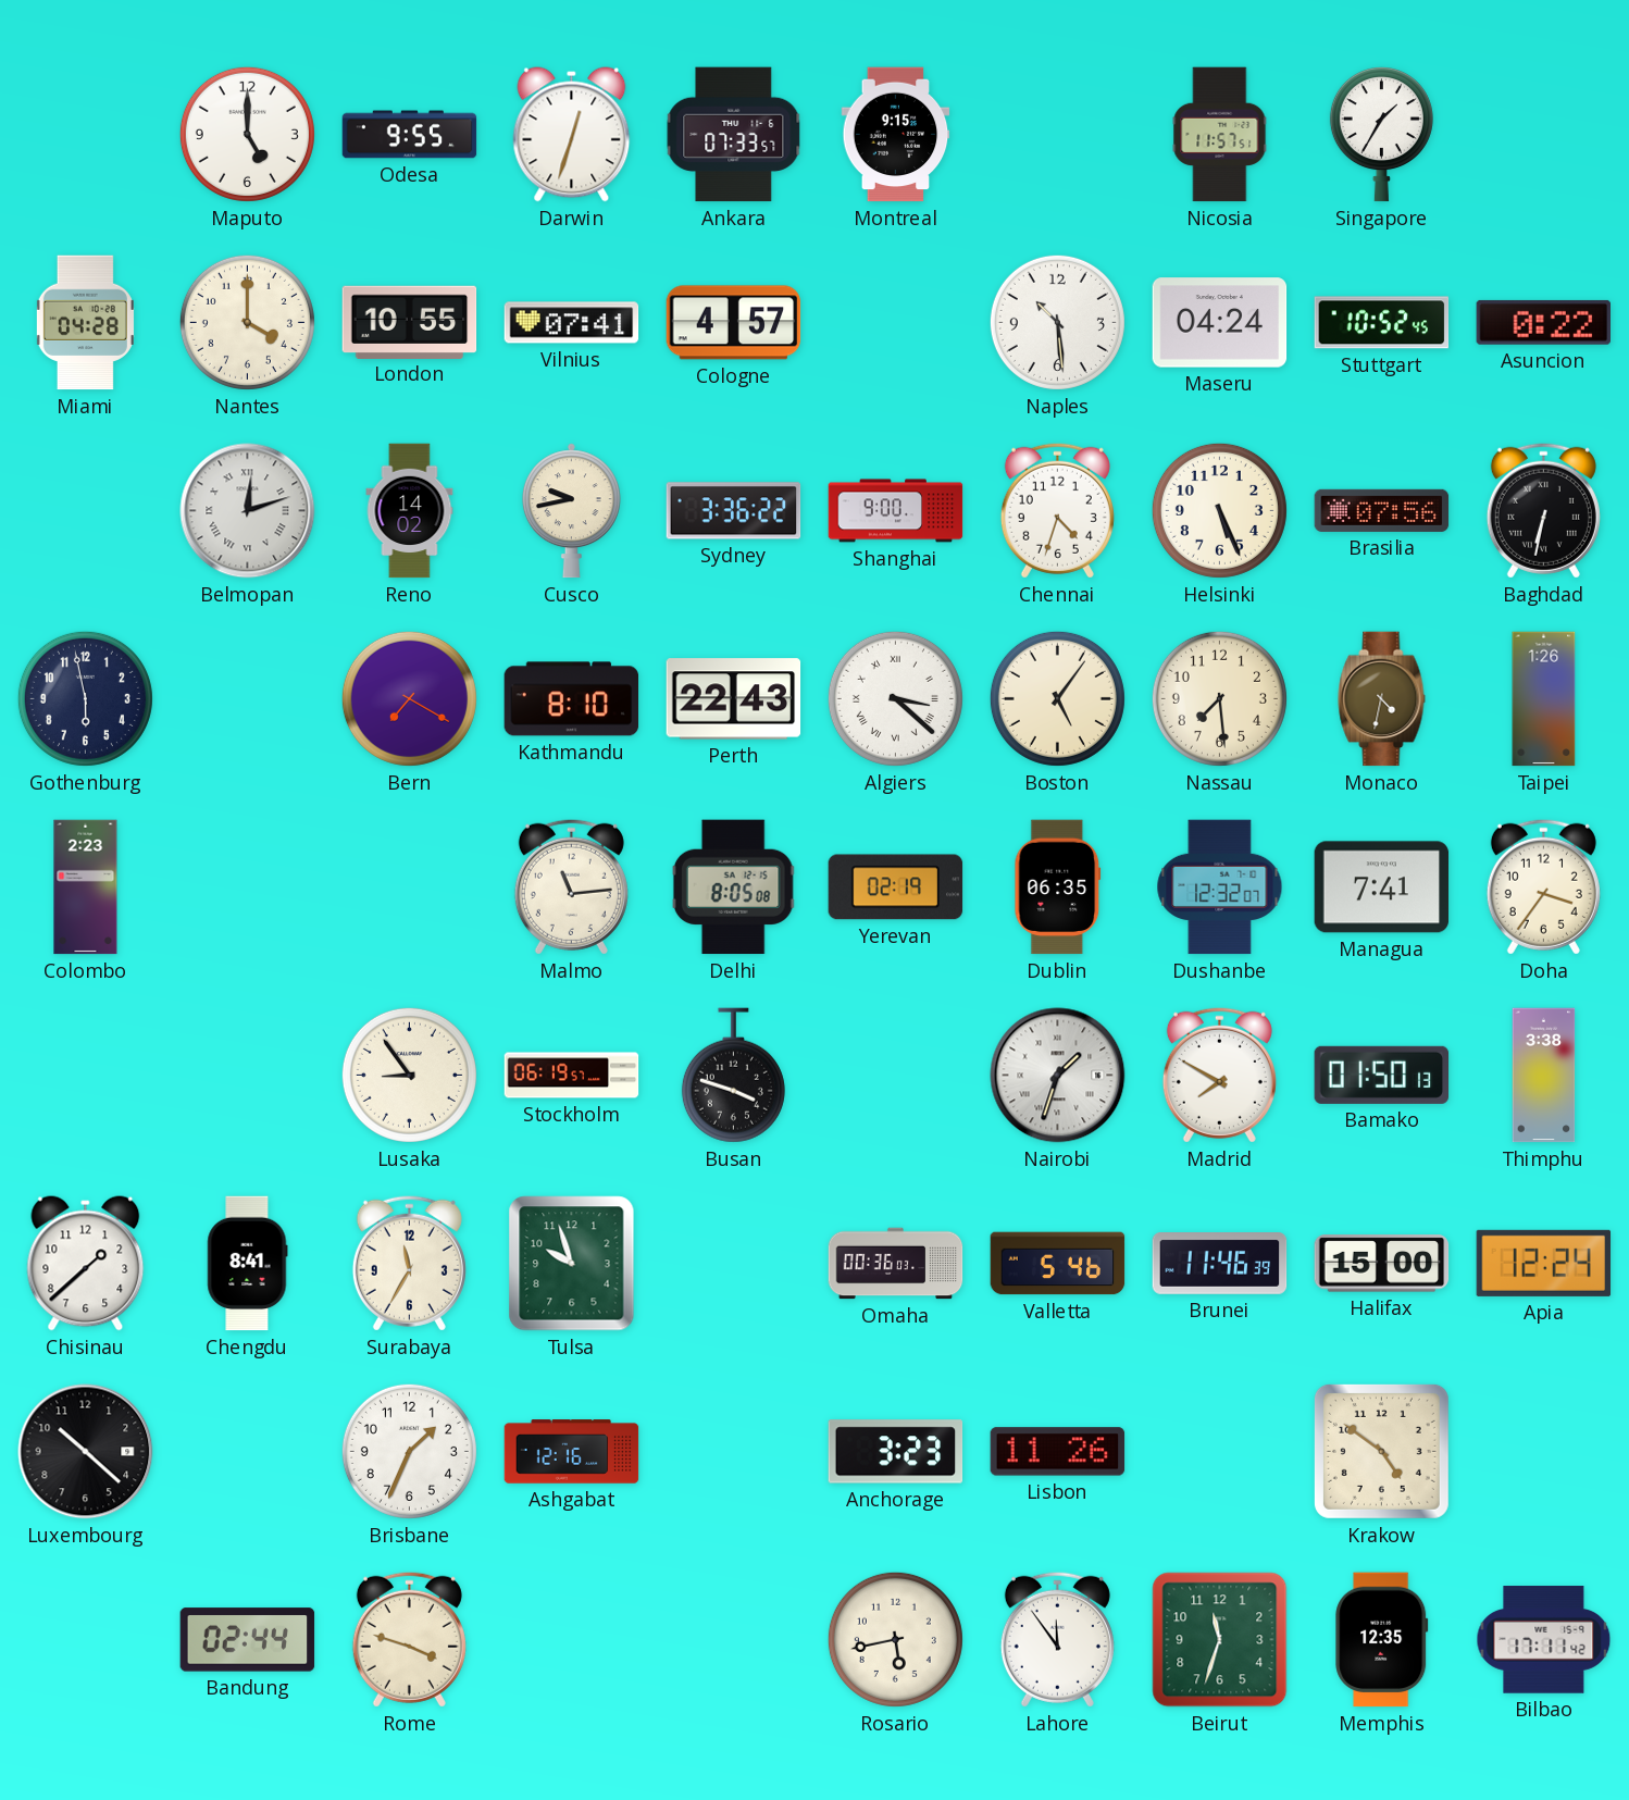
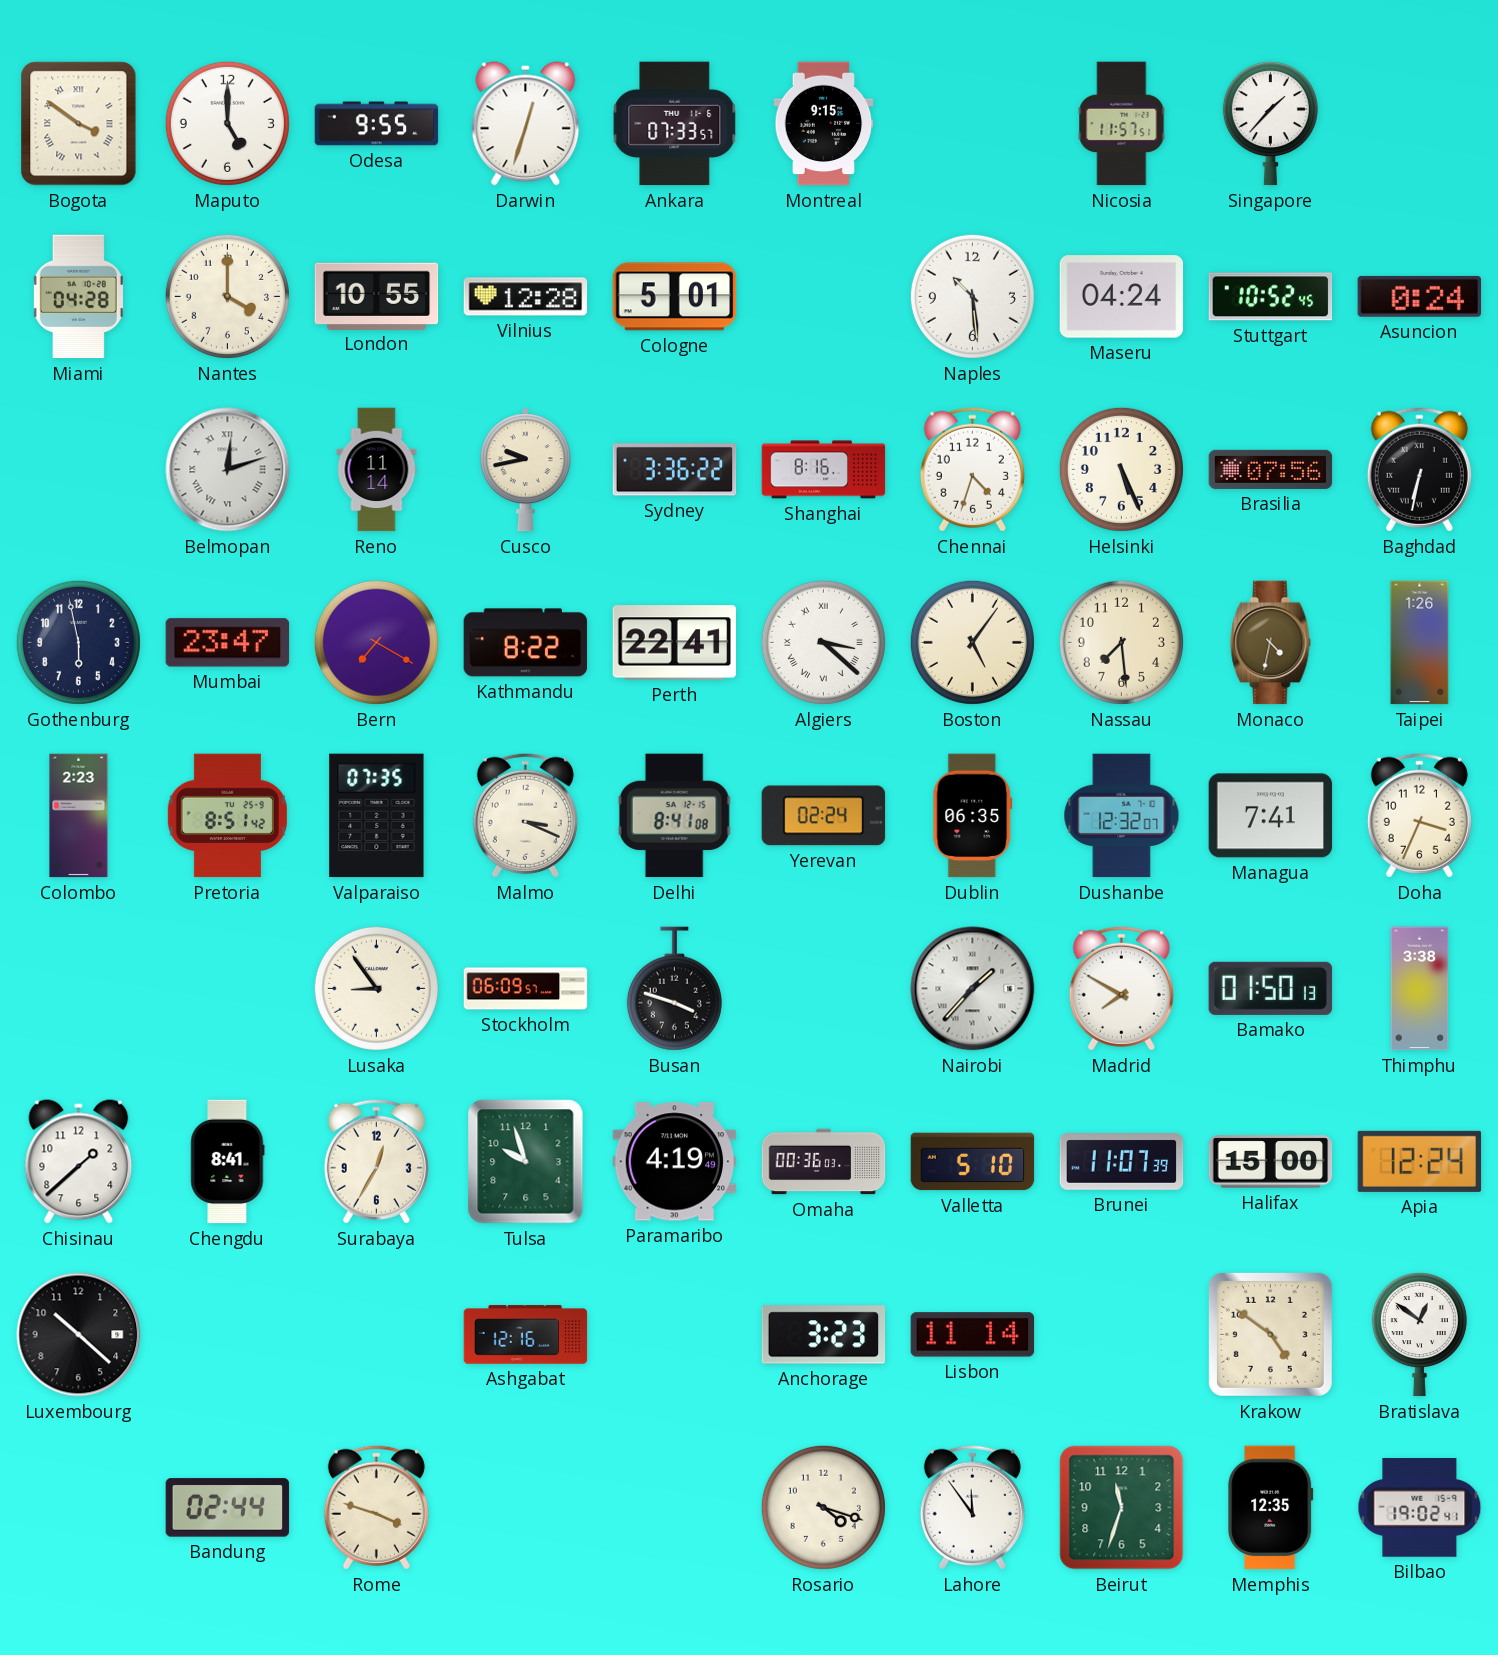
Bogota: none -> 3:51
Singapore: 1:35 -> 1:37
Vilnius: 07:41 -> 12:28
Cologne: 4:57 -> 5:01
Asuncion: 0:22 -> 0:24
Reno: 14:02 -> 11:14
Shanghai: 9:00 -> 8:16
Mumbai: none -> 23:47
Kathmandu: 8:10 -> 8:22
Perth: 22:43 -> 22:41
Pretoria: none -> 8:51
Valparaiso: none -> 07:35
Malmo: 11:14 -> 3:19
Delhi: 8:05 -> 8:41
Yerevan: 02:19 -> 02:24
Doha: 3:36 -> 3:34
Stockholm: 06:19 -> 06:09
Nairobi: 1:33 -> 1:37
Surabaya: 11:35 -> 12:35
Paramaribo: none -> 4:19
Valletta: 5:46 -> 5:10
Brunei: 11:46 -> 11:07
Brisbane: 1:34 -> none
Lisbon: 11:26 -> 11:14
Bratislava: none -> 12:51
Rosario: 5:43 -> 4:18
Bilbao: 17:11 -> 19:02
